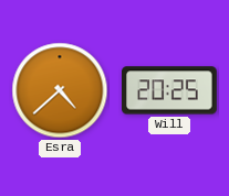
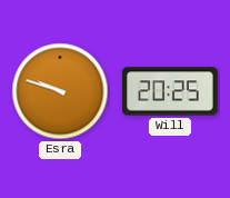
Esra: 4:38 -> 9:48
